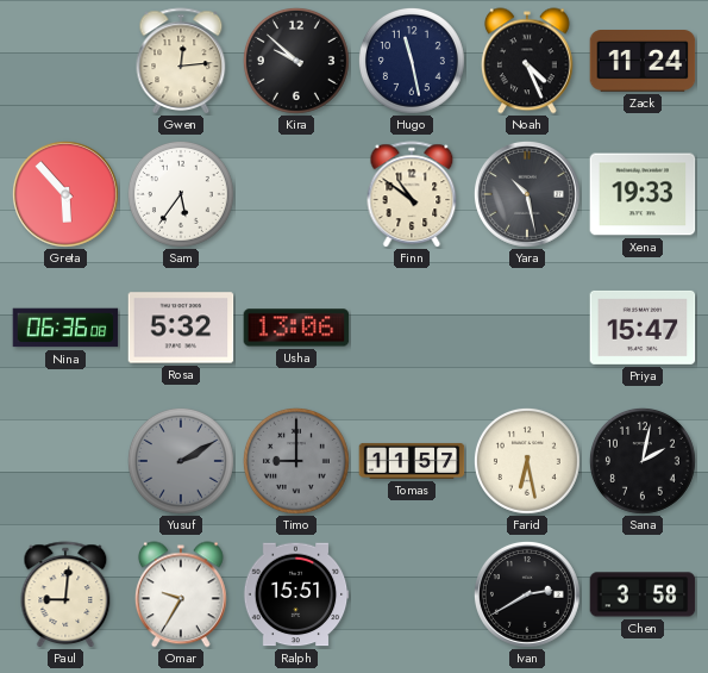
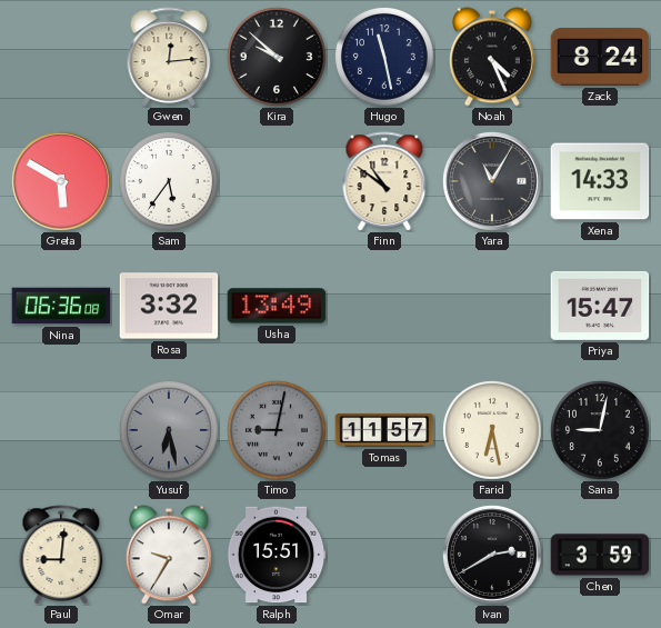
Zack: 11:24 -> 8:24
Greta: 5:53 -> 5:50
Yara: 10:28 -> 11:05
Xena: 19:33 -> 14:33
Rosa: 5:32 -> 3:32
Usha: 13:06 -> 13:49
Yusuf: 2:10 -> 6:28
Timo: 9:00 -> 9:02
Sana: 2:02 -> 9:02
Chen: 3:58 -> 3:59
